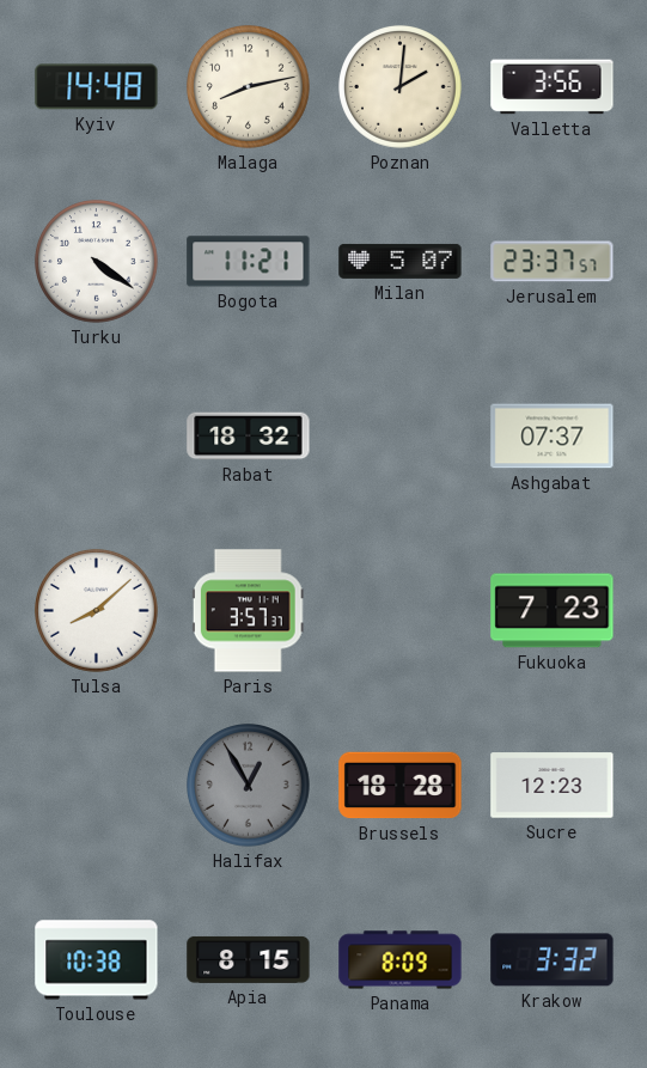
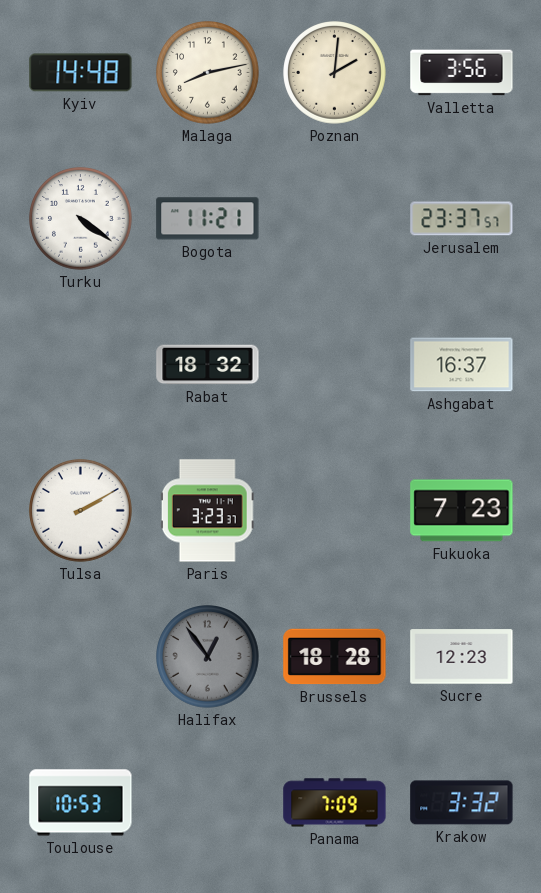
Milan: 5:07 -> none
Ashgabat: 07:37 -> 16:37
Tulsa: 8:08 -> 2:10
Paris: 3:57 -> 3:23
Halifax: 12:55 -> 12:54
Toulouse: 10:38 -> 10:53
Apia: 8:15 -> none
Panama: 8:09 -> 7:09
